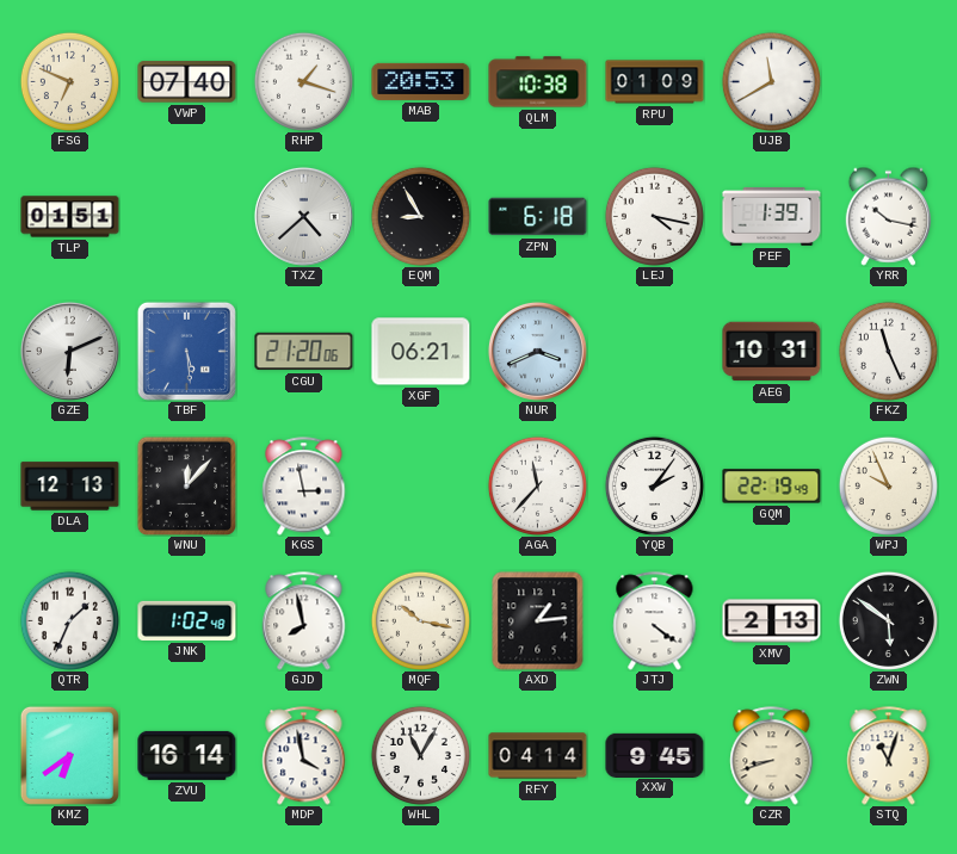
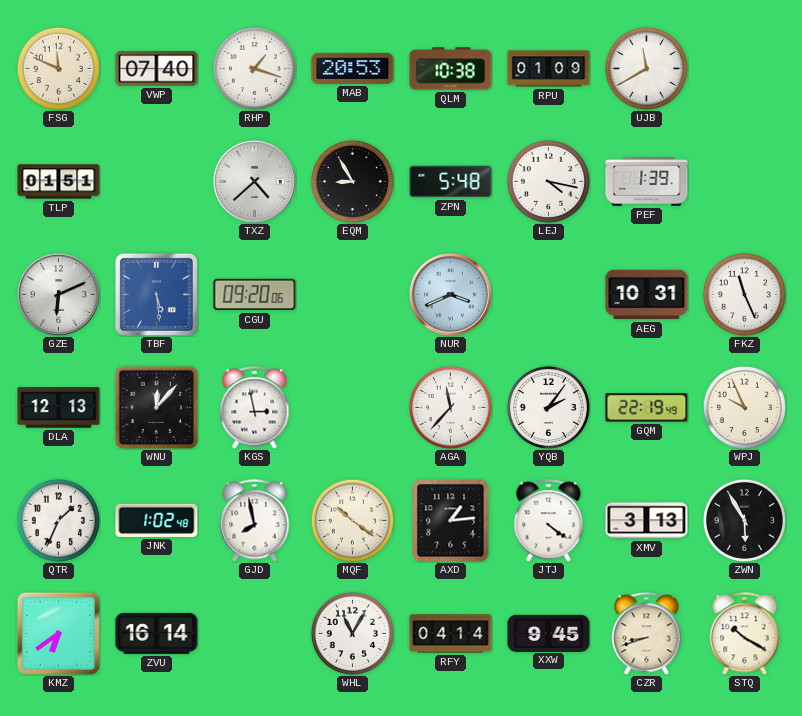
FSG: 6:49 -> 11:49
ZPN: 6:18 -> 5:48
YRR: 10:17 -> none
CGU: 21:20 -> 09:20
XGF: 06:21 -> none
MQF: 10:17 -> 10:21
XMV: 2:13 -> 3:13
ZWN: 5:51 -> 5:55
MDP: 3:58 -> none
STQ: 11:03 -> 10:20
